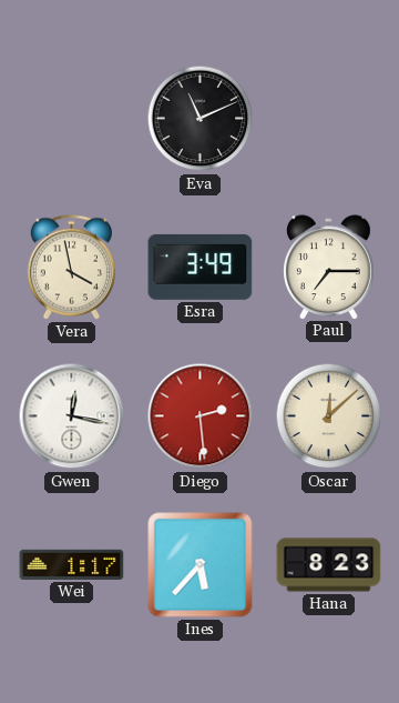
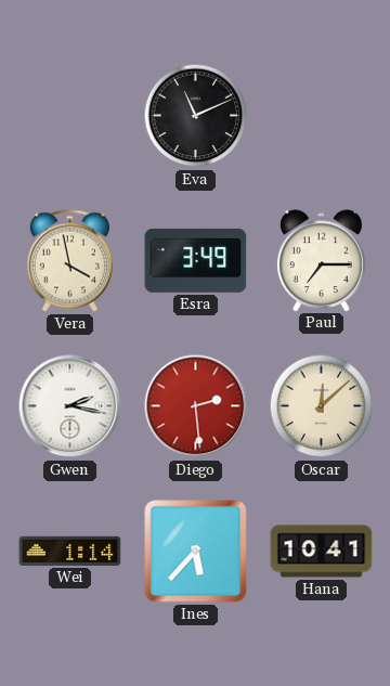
Gwen: 12:17 -> 2:17
Wei: 1:17 -> 1:14
Hana: 8:23 -> 10:41
